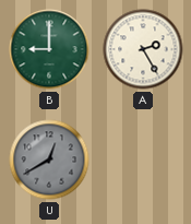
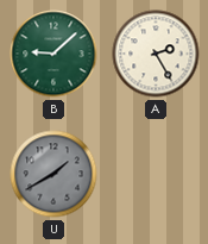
B: 9:00 -> 9:08
U: 12:40 -> 1:40
